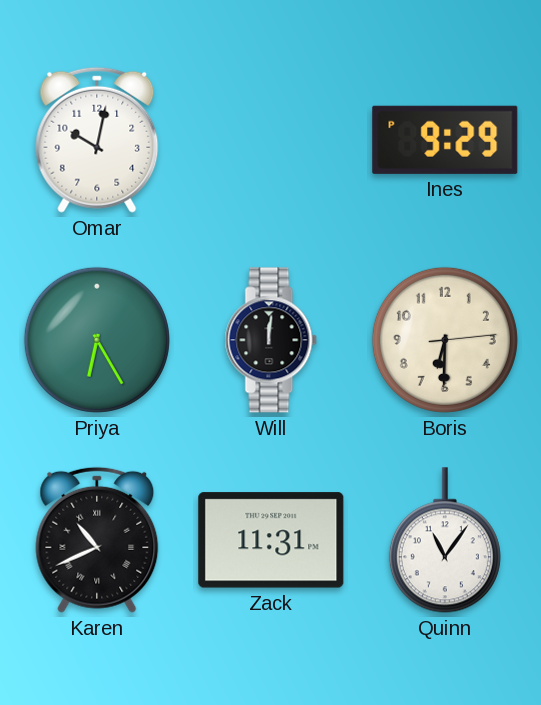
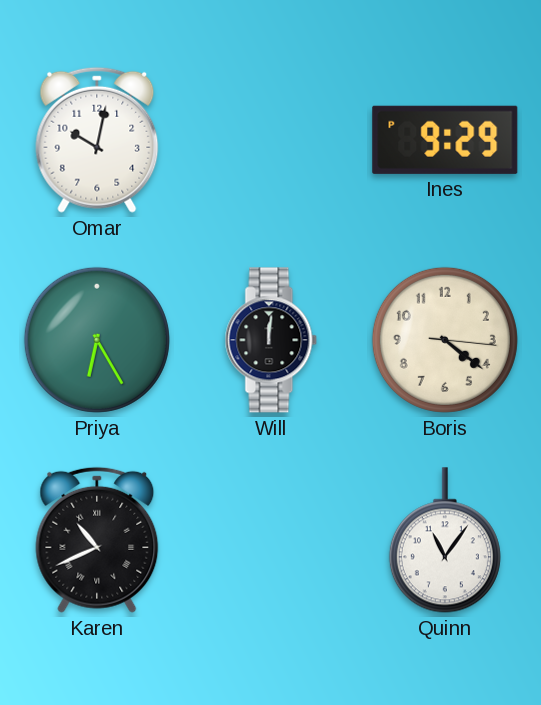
Boris: 6:30 -> 4:21
Zack: 11:31 -> none
